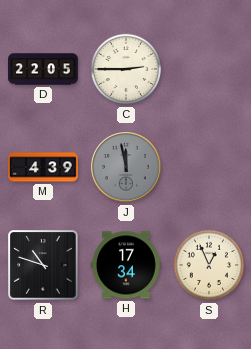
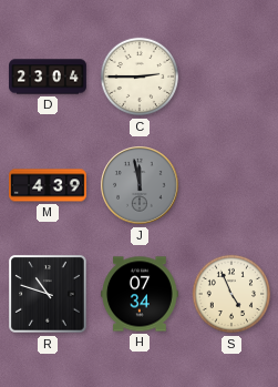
D: 22:05 -> 23:04
H: 17:34 -> 07:34
S: 12:56 -> 4:56
